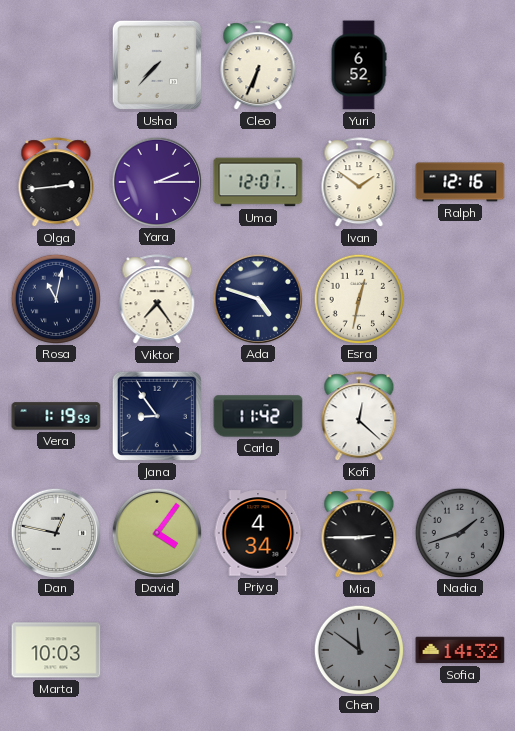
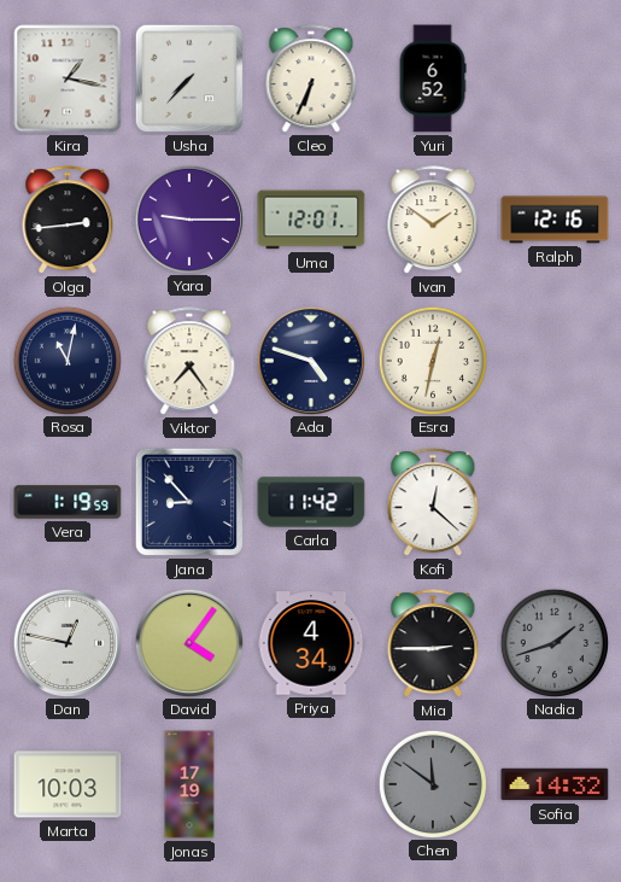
Kira: none -> 1:17
Yara: 2:15 -> 9:15
Jana: 8:54 -> 8:53
Jonas: none -> 17:19
